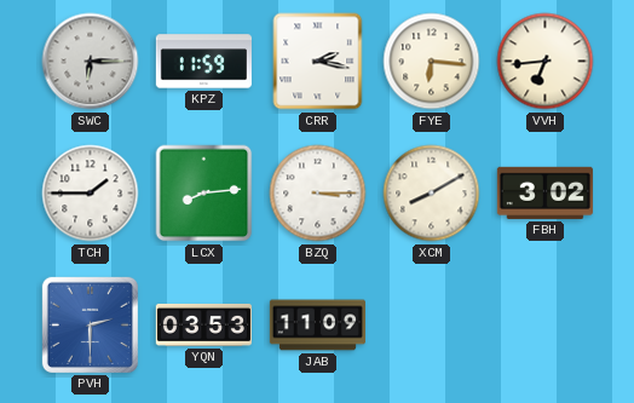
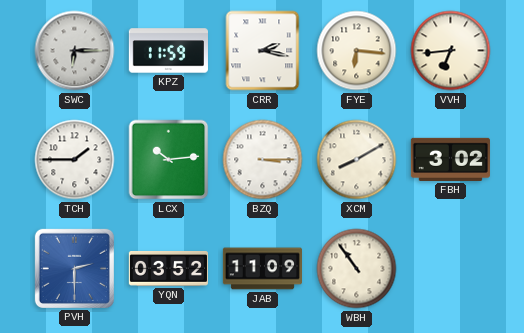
LCX: 8:14 -> 10:14
YQN: 03:53 -> 03:52
WBH: none -> 10:54
